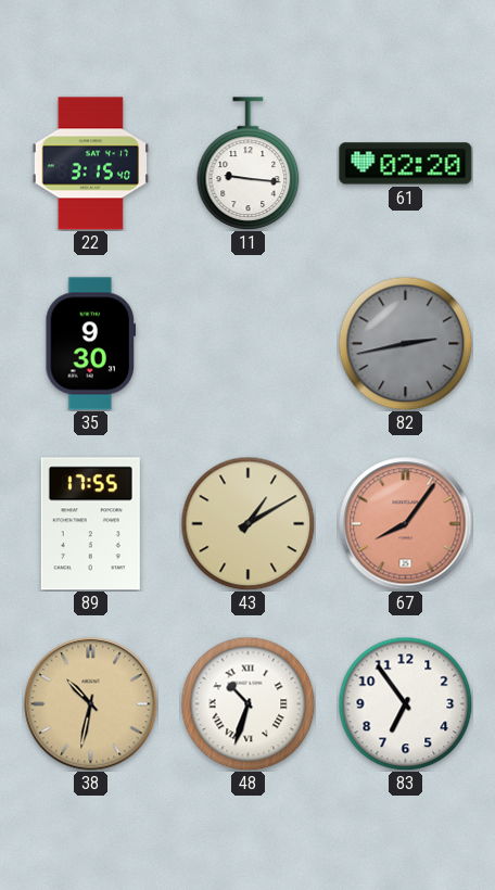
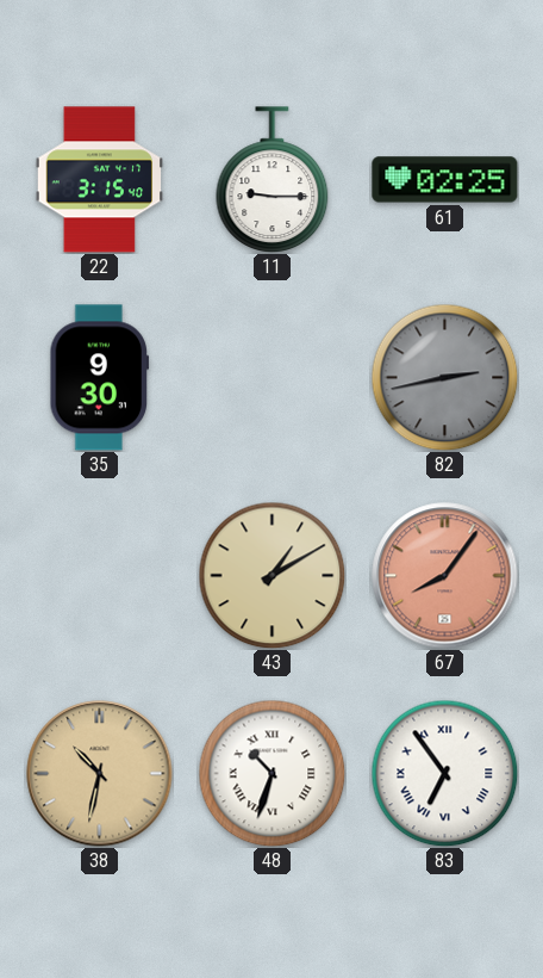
11: 9:16 -> 9:15
61: 02:20 -> 02:25
89: 17:55 -> none
83 numerals: Arabic -> Roman
